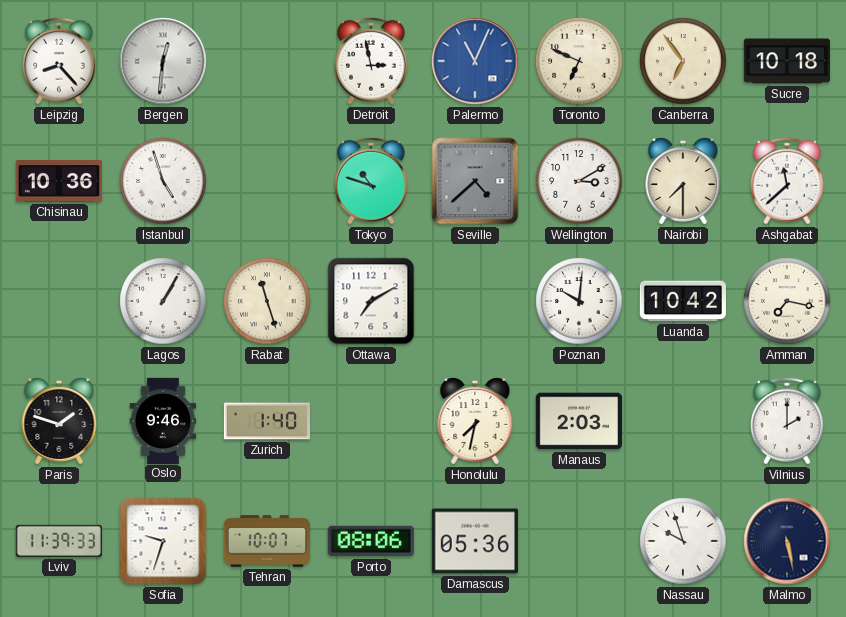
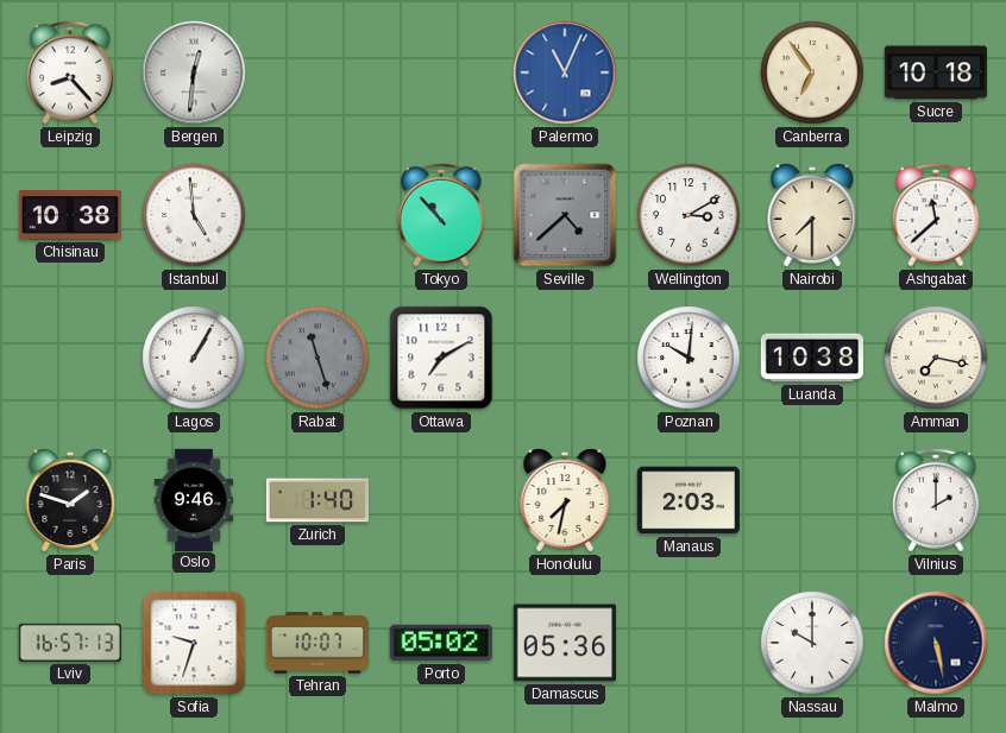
Detroit: 2:58 -> none
Toronto: 6:49 -> none
Chisinau: 10:36 -> 10:38
Istanbul: 4:57 -> 4:59
Tokyo: 10:48 -> 10:53
Rabat dial: cream -> grey
Luanda: 10:42 -> 10:38
Lviv: 11:39 -> 16:57
Porto: 08:06 -> 05:02
Nassau: 9:57 -> 10:00
